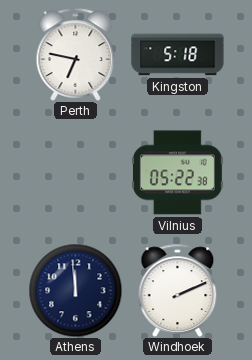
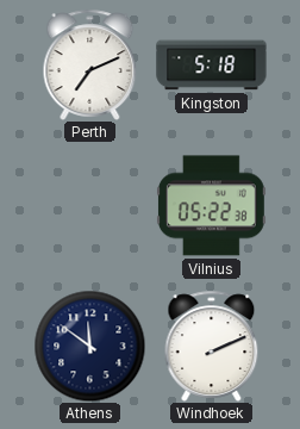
Perth: 6:47 -> 7:11
Athens: 11:59 -> 11:51
